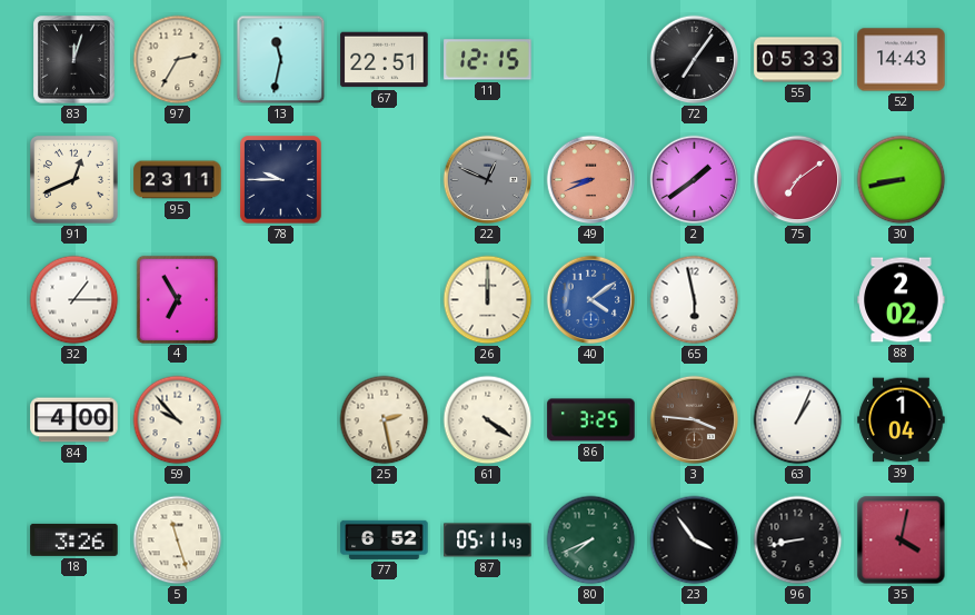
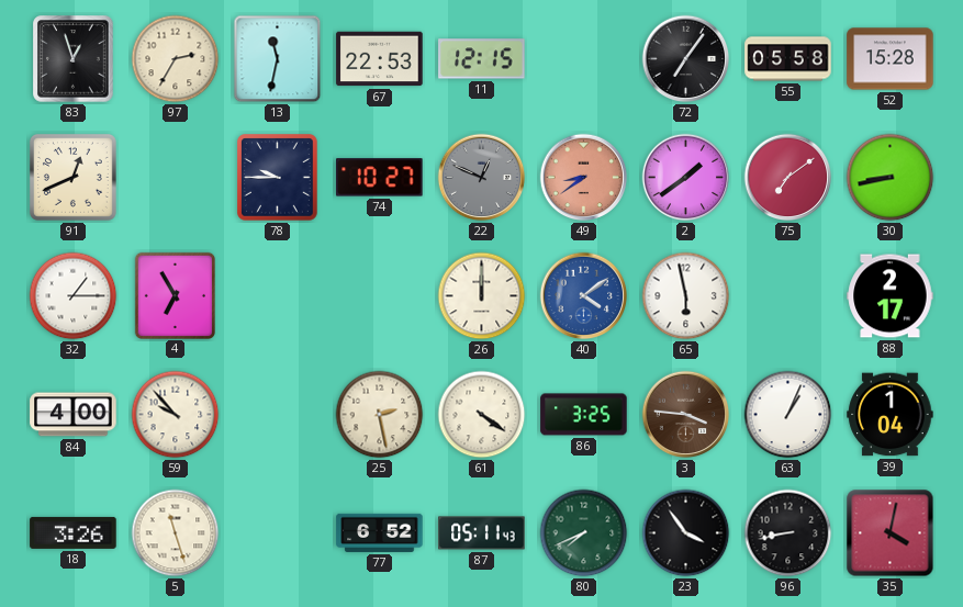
83: 12:03 -> 12:57
67: 22:51 -> 22:53
55: 05:33 -> 05:58
52: 14:43 -> 15:28
95: 23:11 -> none
74: none -> 10:27
49: 8:41 -> 8:39
88: 2:02 -> 2:17
